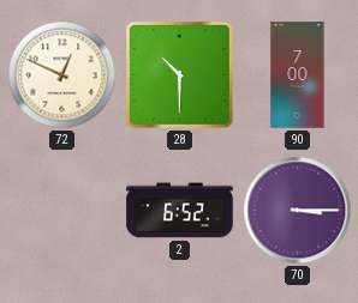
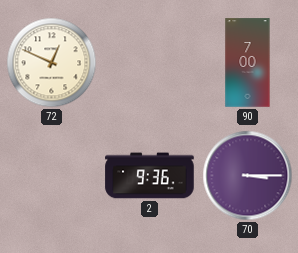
28: 10:30 -> none
2: 6:52 -> 9:36
